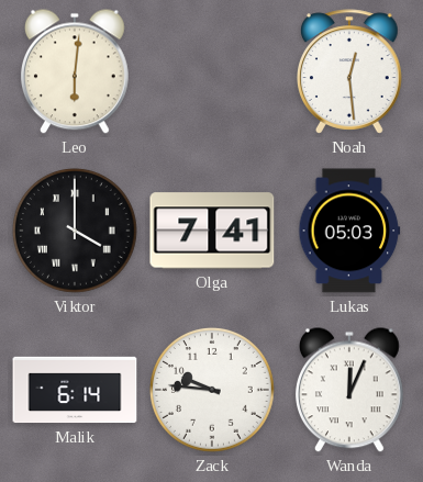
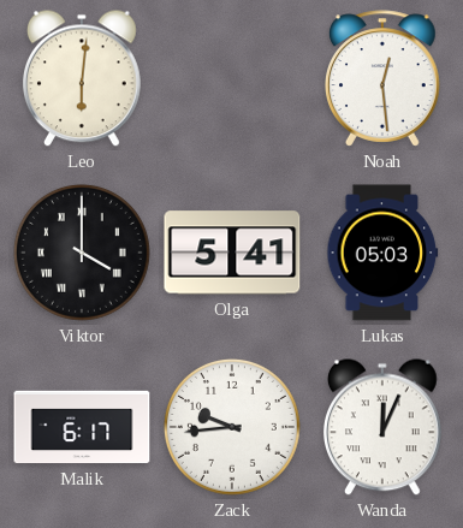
Olga: 7:41 -> 5:41
Malik: 6:14 -> 6:17
Zack: 9:46 -> 9:44
